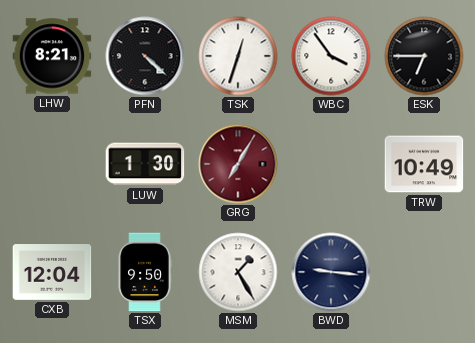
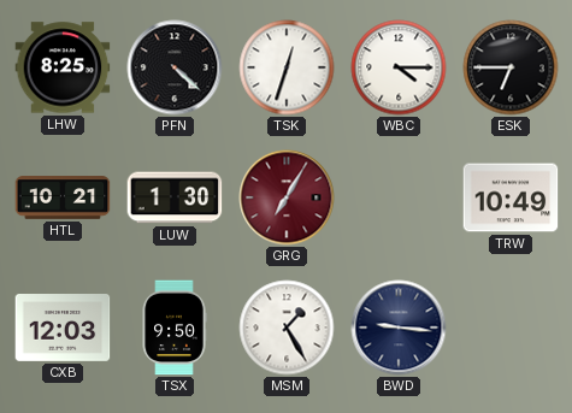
LHW: 8:21 -> 8:25
WBC: 3:54 -> 4:15
HTL: none -> 10:21
CXB: 12:04 -> 12:03
